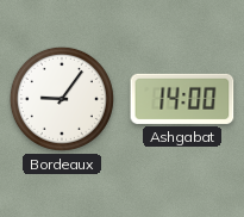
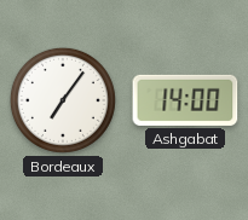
Bordeaux: 9:06 -> 7:06
